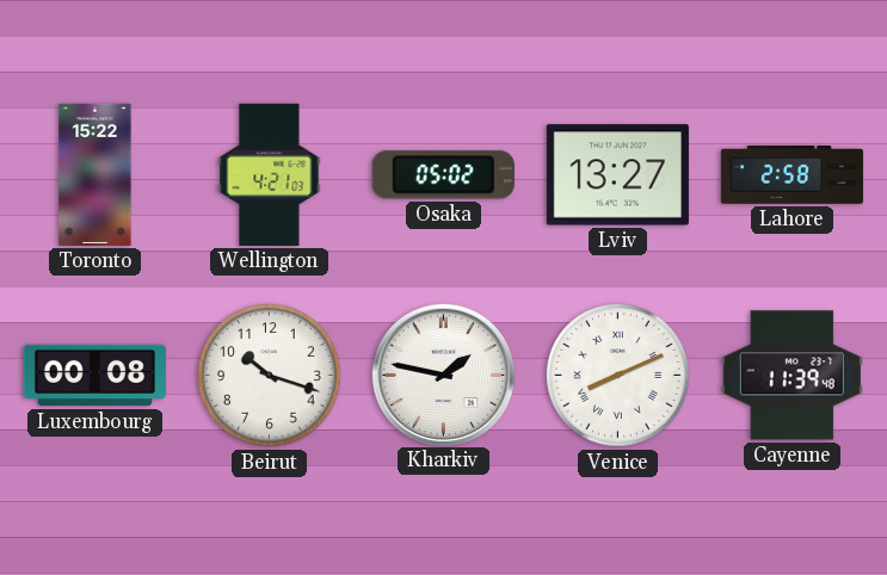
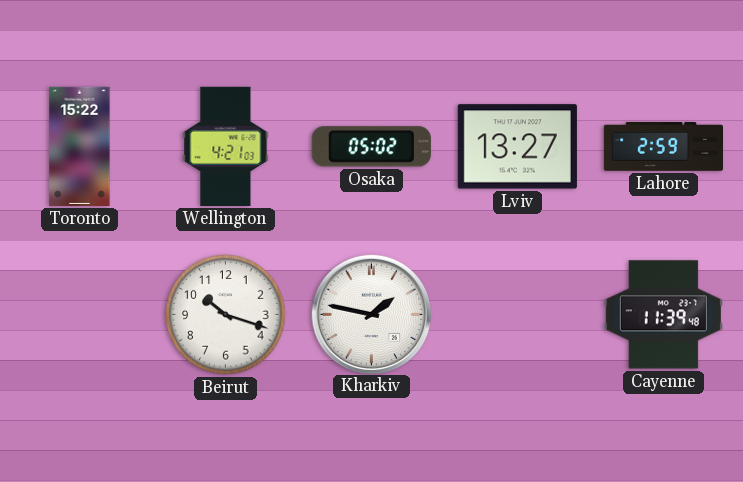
Lahore: 2:58 -> 2:59
Luxembourg: 00:08 -> none
Venice: 8:11 -> none
